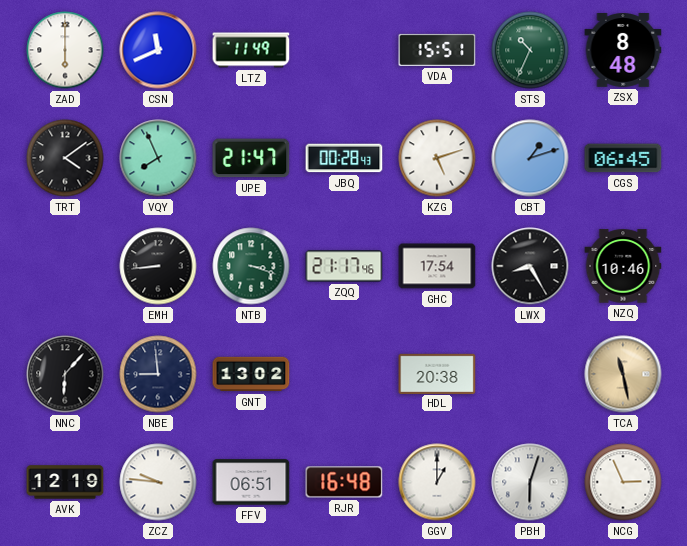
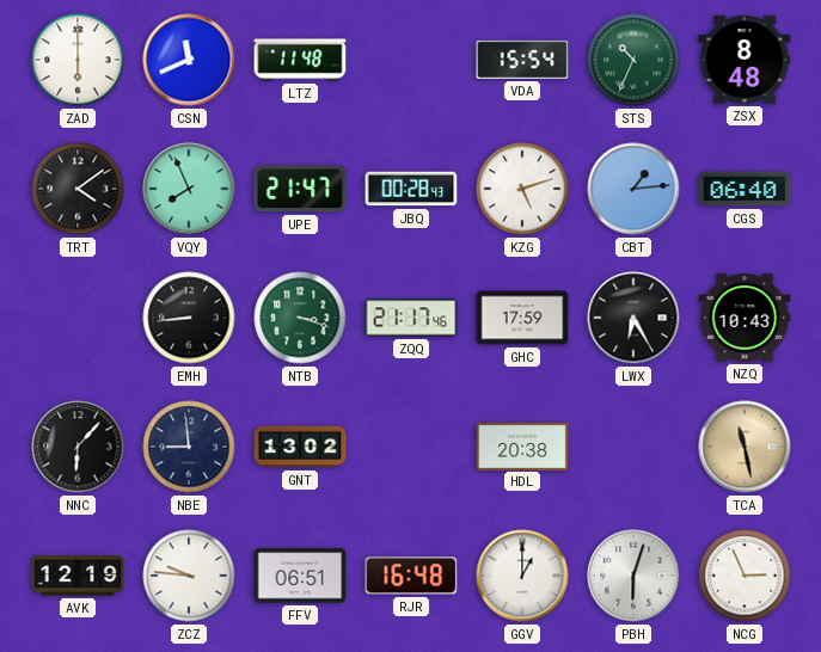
LTZ: 11:49 -> 11:48
VDA: 15:51 -> 15:54
CBT: 1:12 -> 1:14
CGS: 06:45 -> 06:40
GHC: 17:54 -> 17:59
LWX: 8:25 -> 6:25
NZQ: 10:46 -> 10:43
